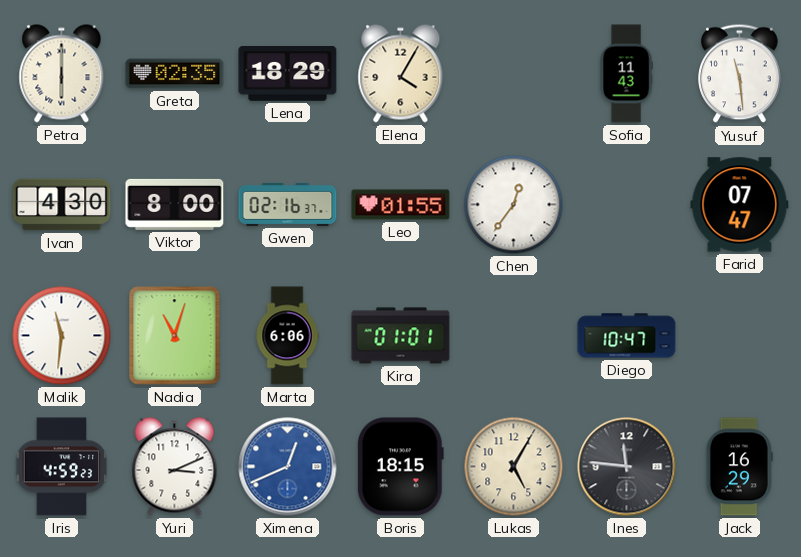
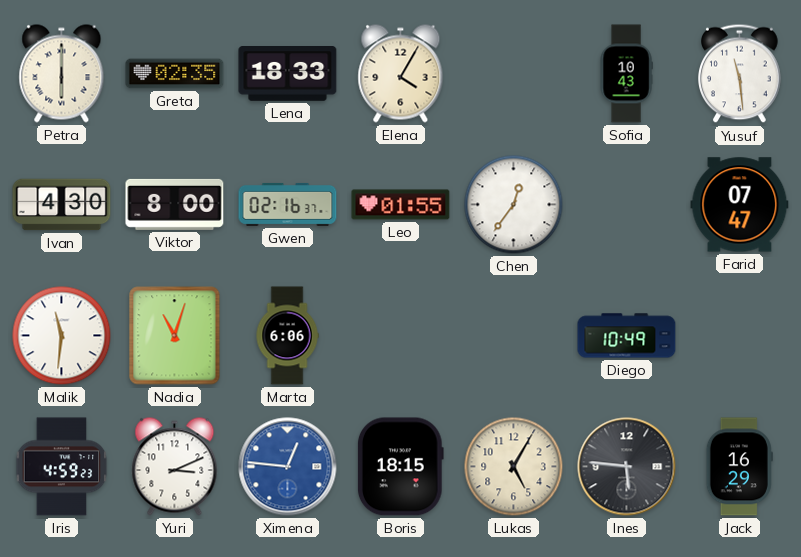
Lena: 18:29 -> 18:33
Sofia: 11:43 -> 10:43
Kira: 01:01 -> none
Diego: 10:47 -> 10:49
Ximena: 12:41 -> 12:46
Ines: 11:46 -> 5:46
